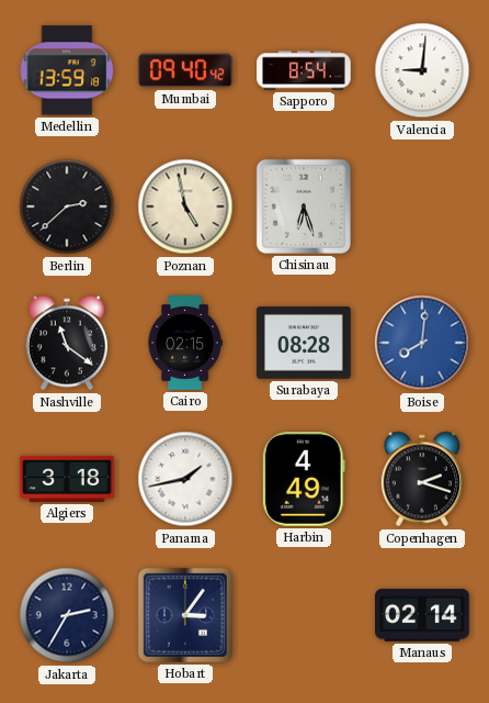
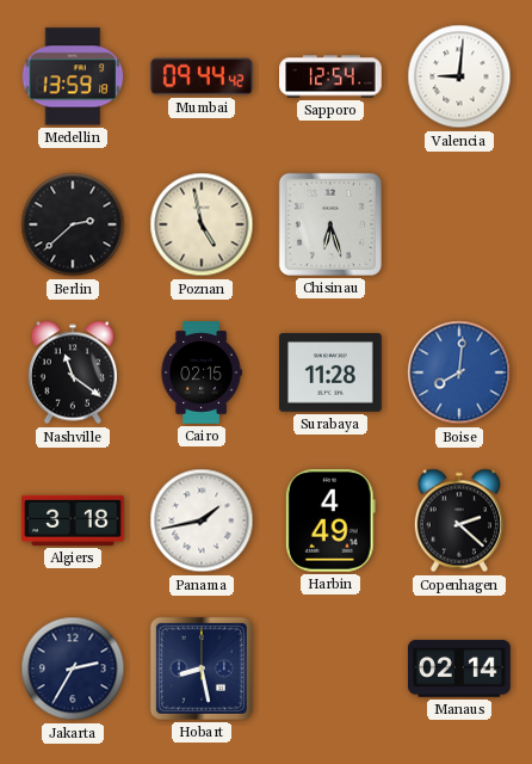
Mumbai: 09:40 -> 09:44
Sapporo: 8:54 -> 12:54
Surabaya: 08:28 -> 11:28
Copenhagen: 2:18 -> 2:22
Hobart: 3:06 -> 8:28
